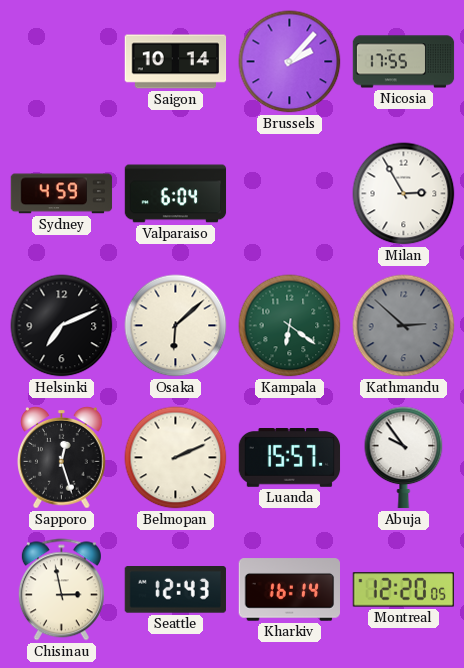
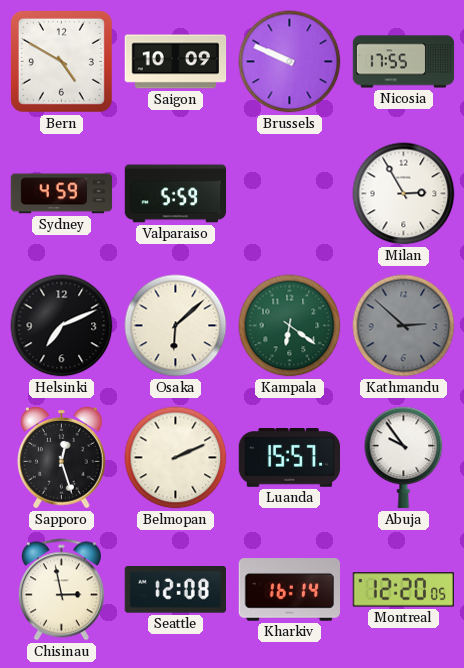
Bern: none -> 4:50
Saigon: 10:14 -> 10:09
Brussels: 2:07 -> 9:49
Valparaiso: 6:04 -> 5:59
Seattle: 12:43 -> 12:08
